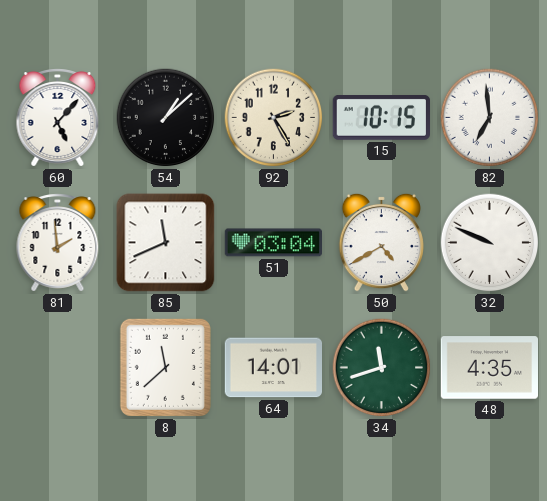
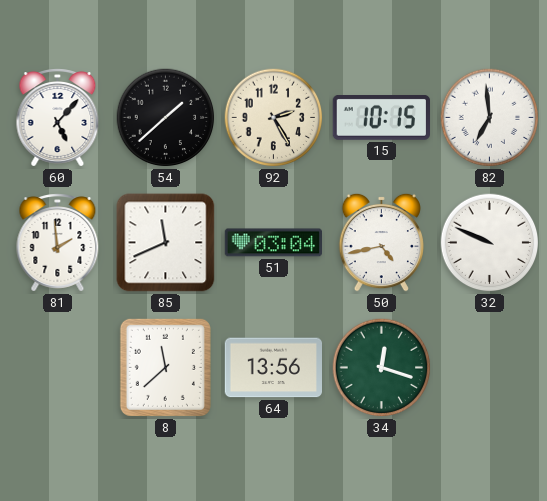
54: 1:08 -> 1:38
50: 4:40 -> 4:43
64: 14:01 -> 13:56
34: 11:42 -> 12:18
48: 4:35 -> none
